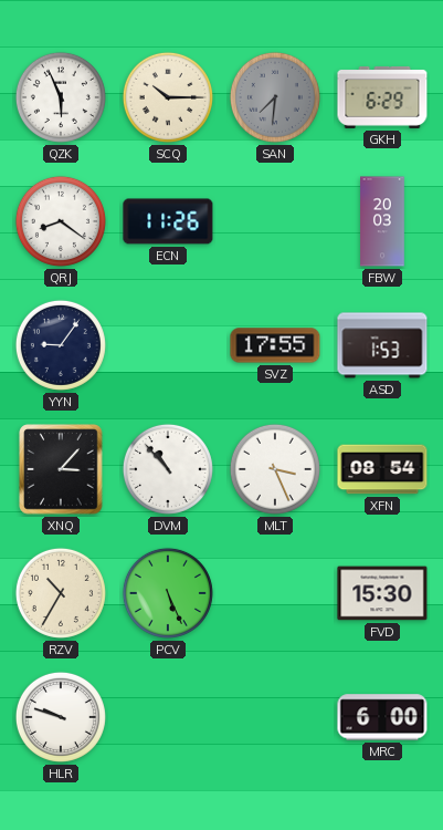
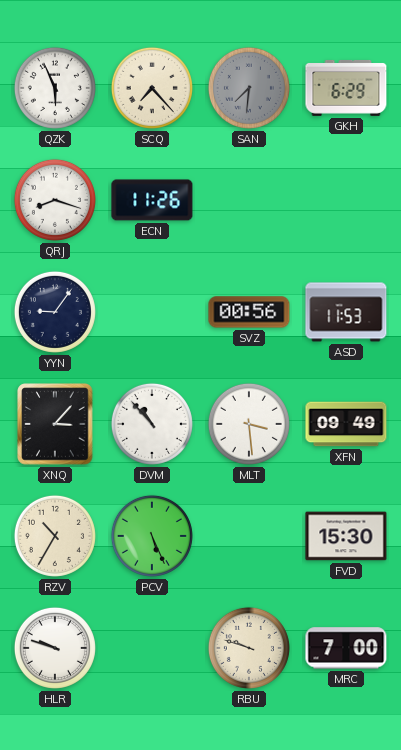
SCQ: 10:15 -> 7:23
QRJ: 8:21 -> 8:18
FBW: 20:03 -> none
SVZ: 17:55 -> 00:56
ASD: 1:53 -> 11:53
MLT: 3:26 -> 3:29
XFN: 08:54 -> 09:49
RBU: none -> 9:48
MRC: 6:00 -> 7:00
